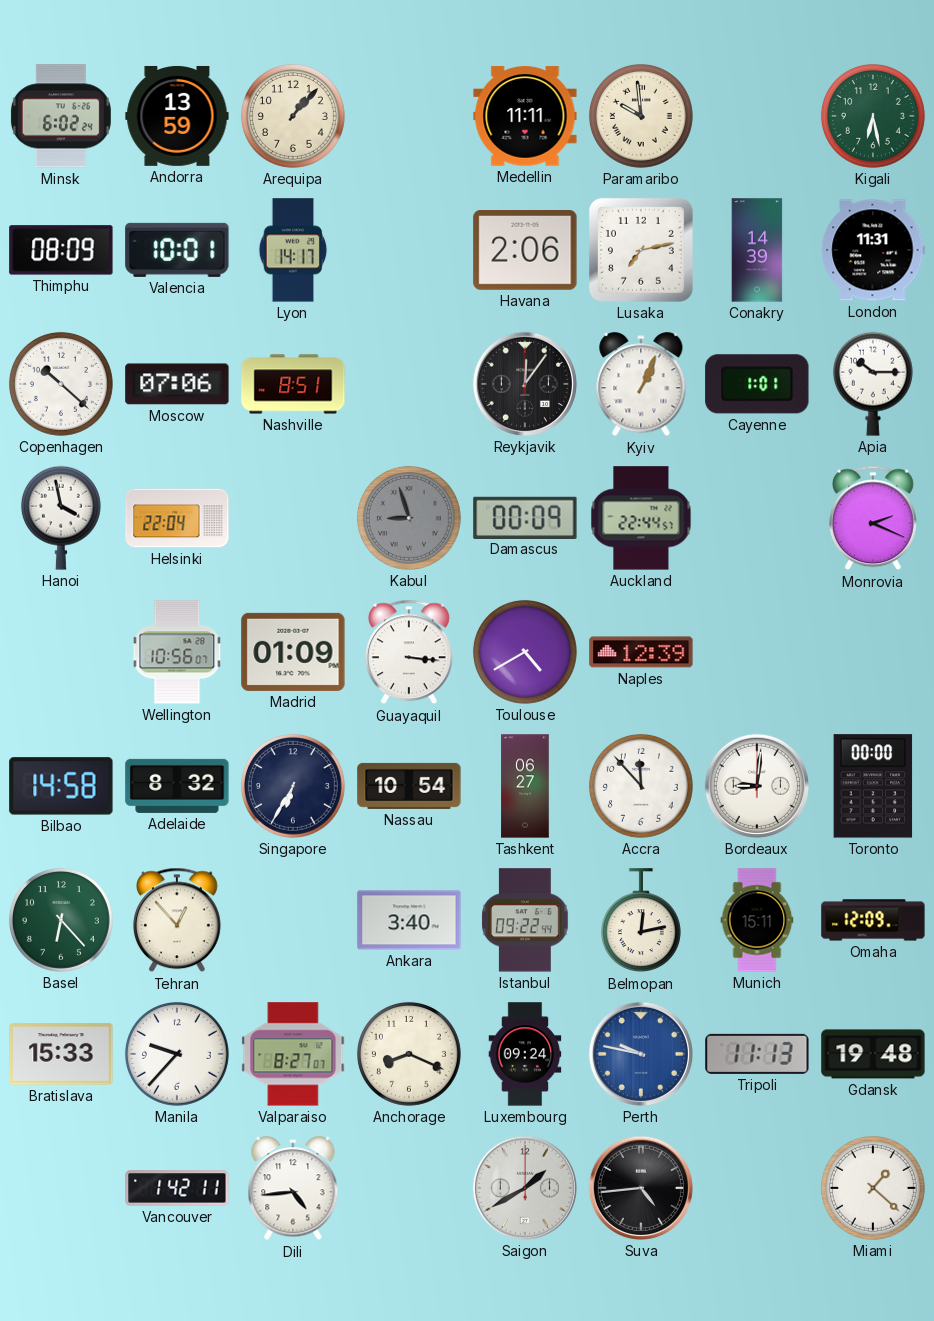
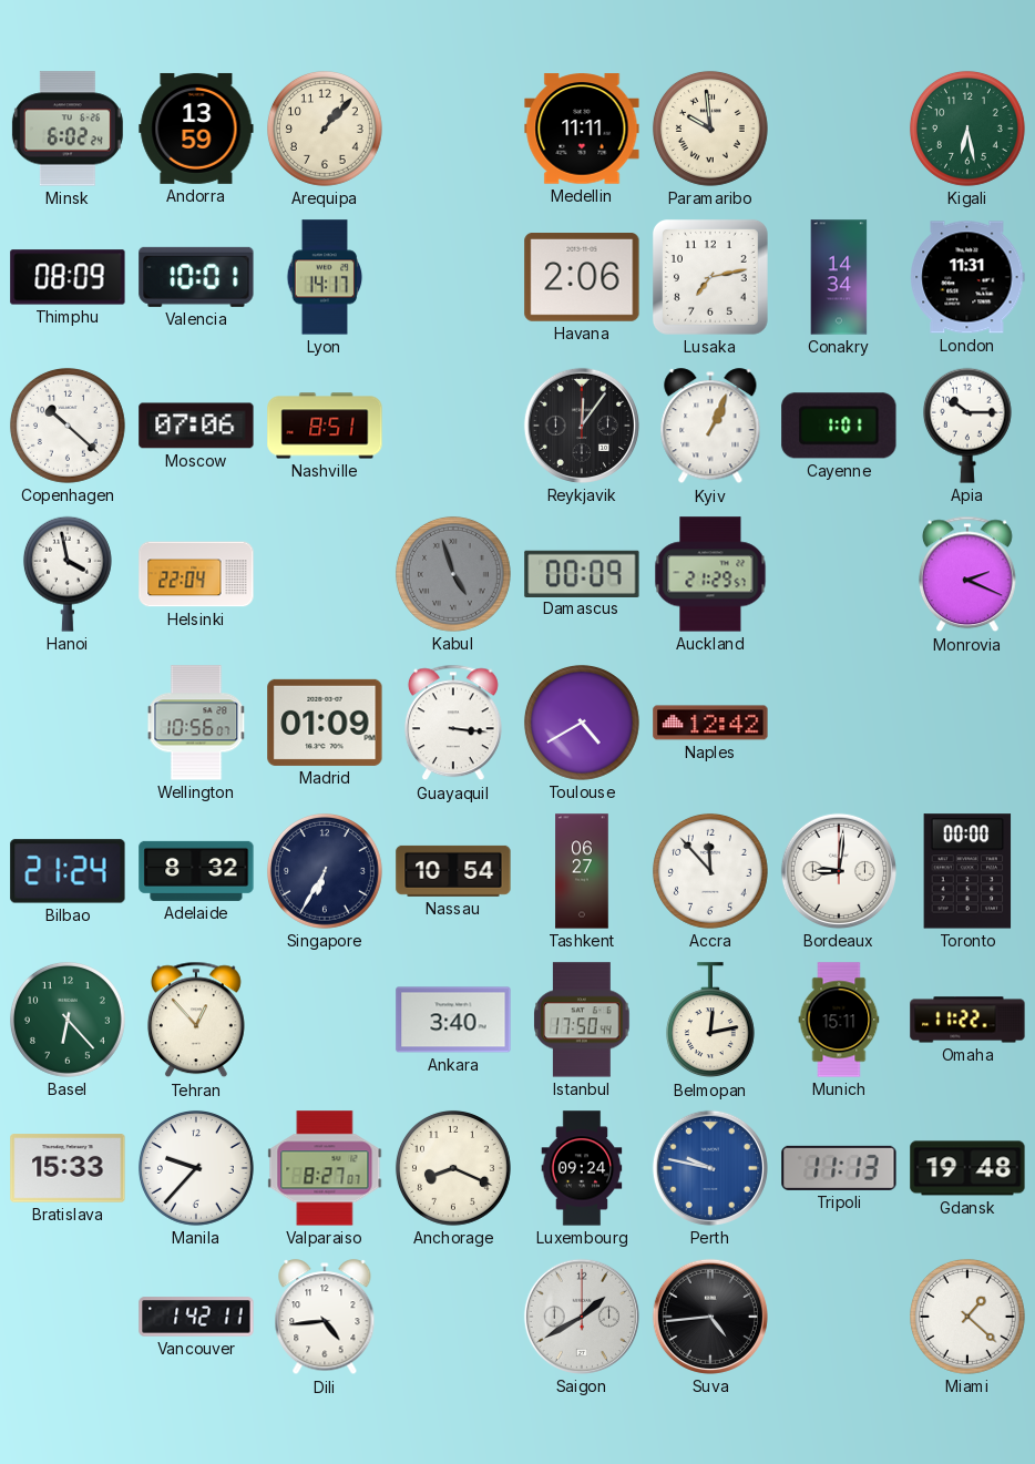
Conakry: 14:39 -> 14:34
Kabul: 8:57 -> 4:57
Auckland: 22:44 -> 21:29
Naples: 12:39 -> 12:42
Bilbao: 14:58 -> 21:24
Istanbul: 09:22 -> 17:50
Omaha: 12:09 -> 11:22
